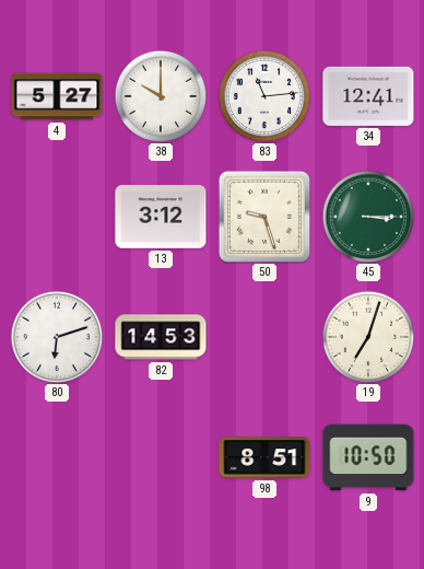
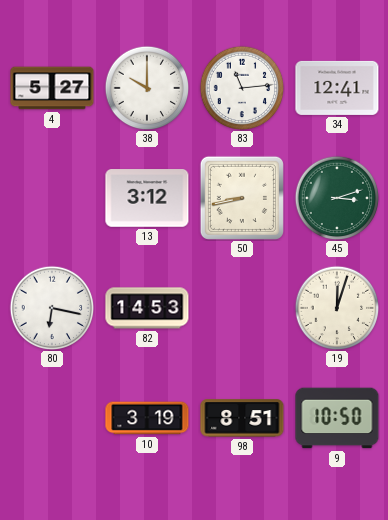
50: 9:27 -> 8:43
45: 3:15 -> 3:12
80: 6:12 -> 6:17
19: 7:03 -> 12:03
10: none -> 3:19
